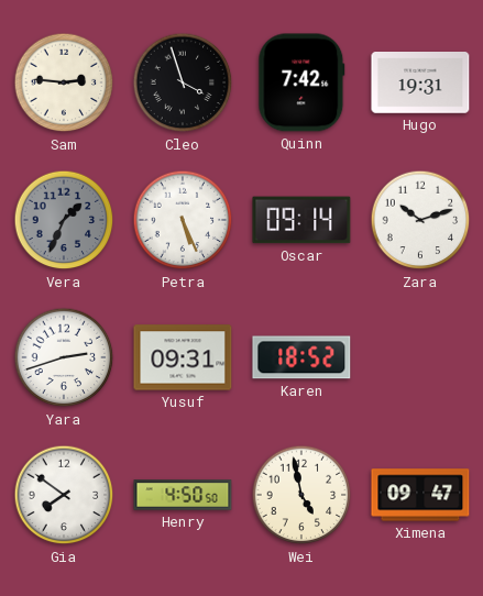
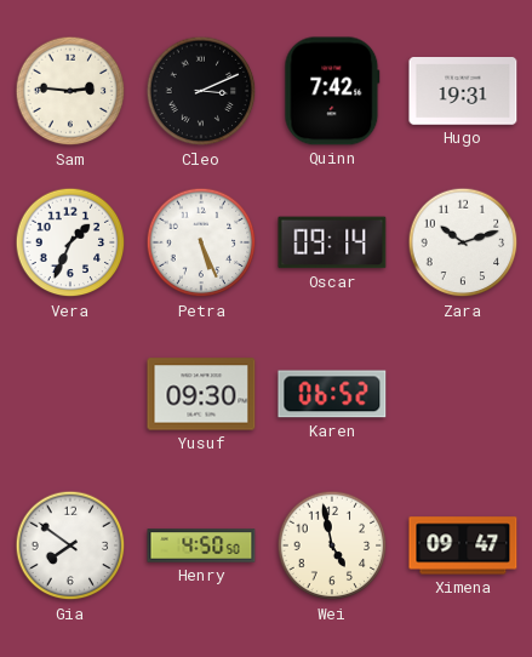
Cleo: 3:57 -> 3:11
Vera dial: grey -> white
Yara: 2:42 -> none
Yusuf: 09:31 -> 09:30
Karen: 18:52 -> 06:52
